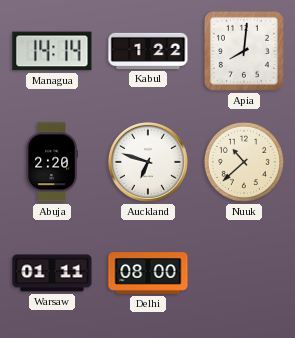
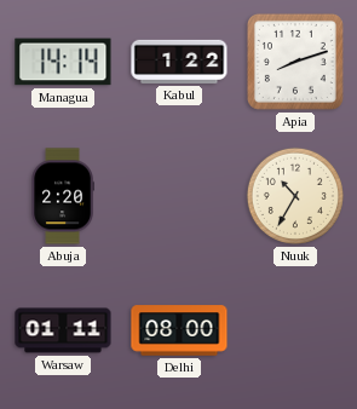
Apia: 8:01 -> 8:12
Auckland: 6:48 -> none
Nuuk: 10:38 -> 10:35
